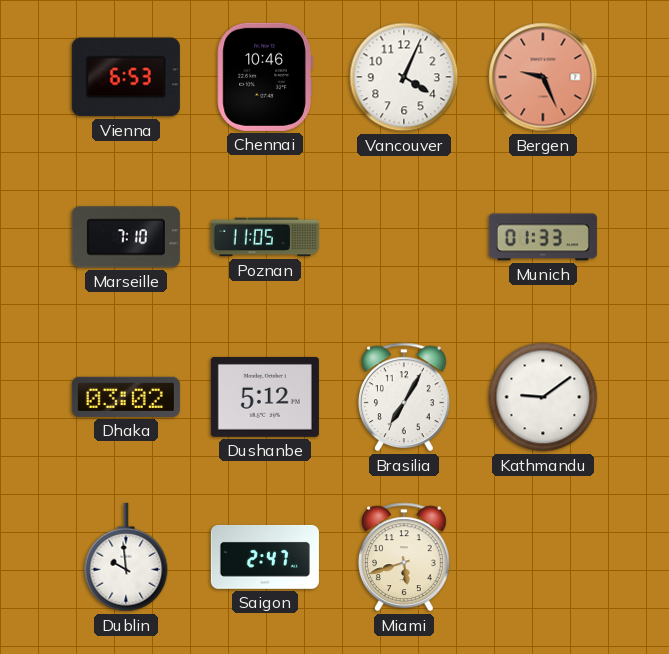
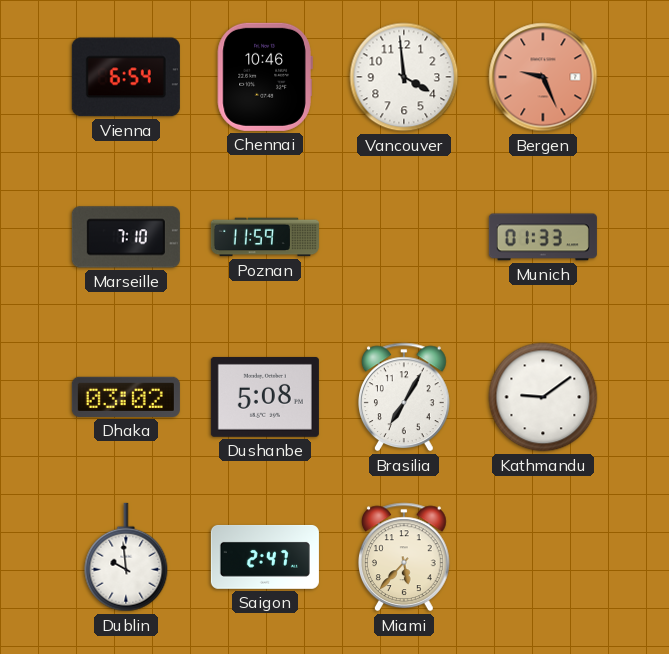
Vienna: 6:53 -> 6:54
Vancouver: 4:04 -> 3:59
Poznan: 11:05 -> 11:59
Dushanbe: 5:12 -> 5:08
Miami: 5:42 -> 5:37
